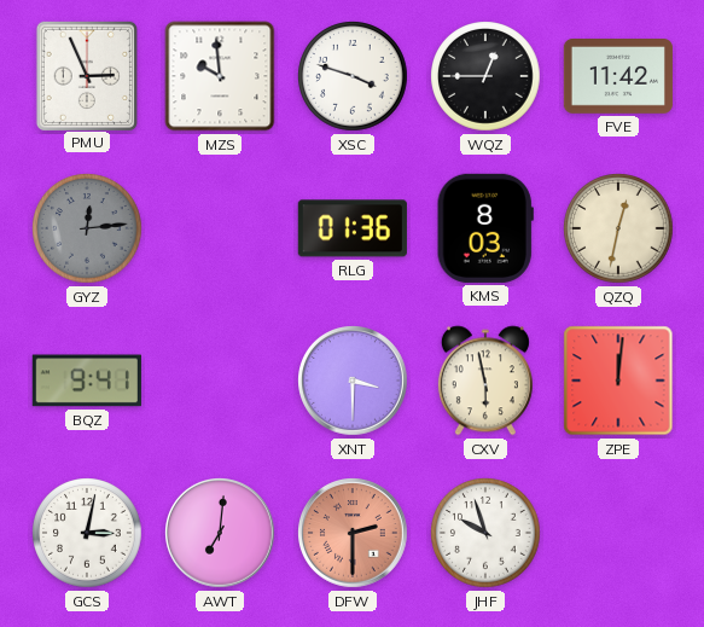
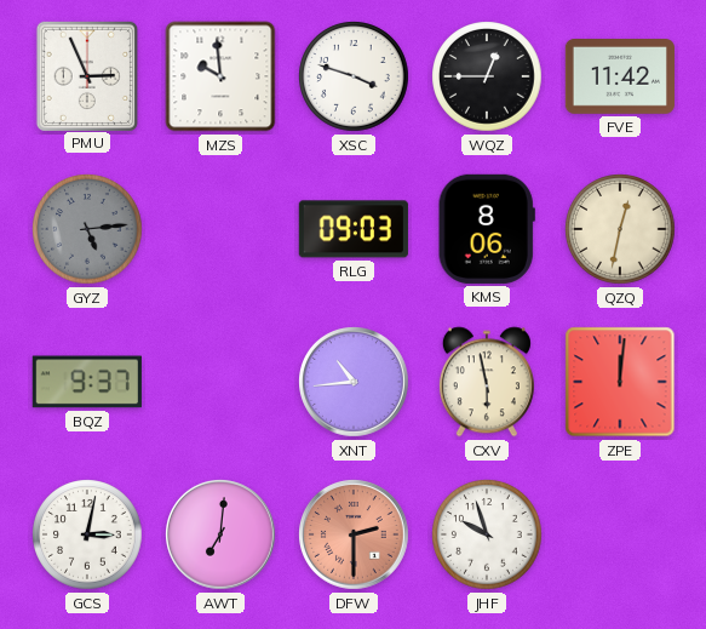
GYZ: 12:14 -> 5:14
RLG: 01:36 -> 09:03
KMS: 8:03 -> 8:06
BQZ: 9:41 -> 9:37
XNT: 3:30 -> 10:44
